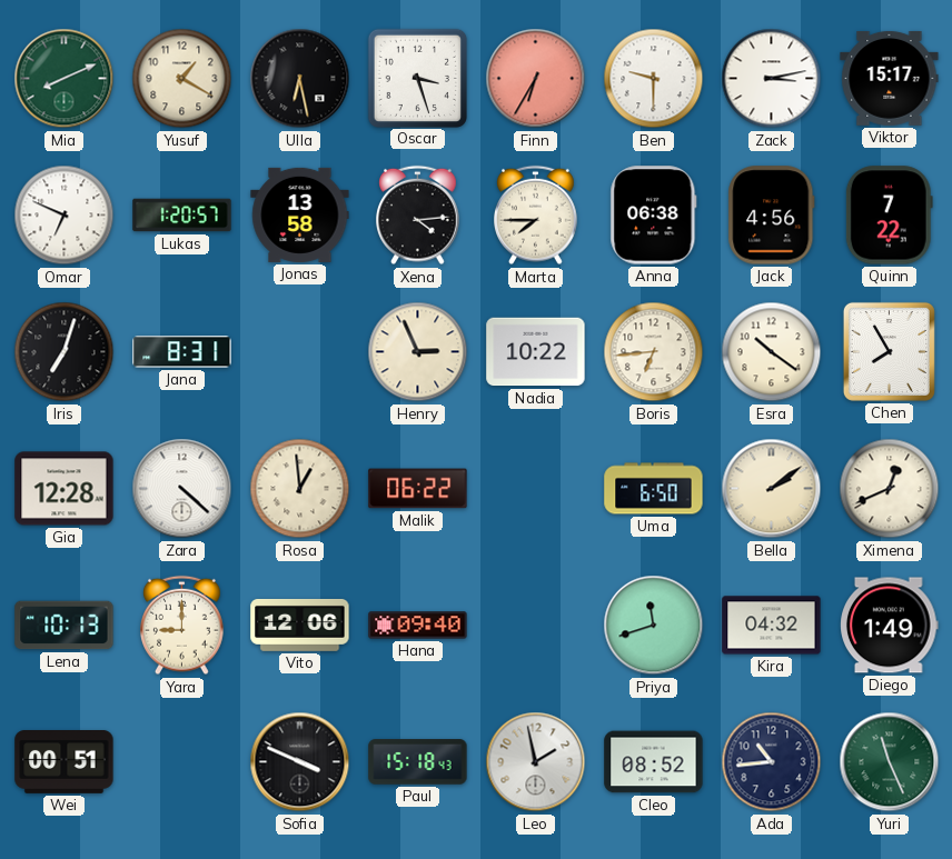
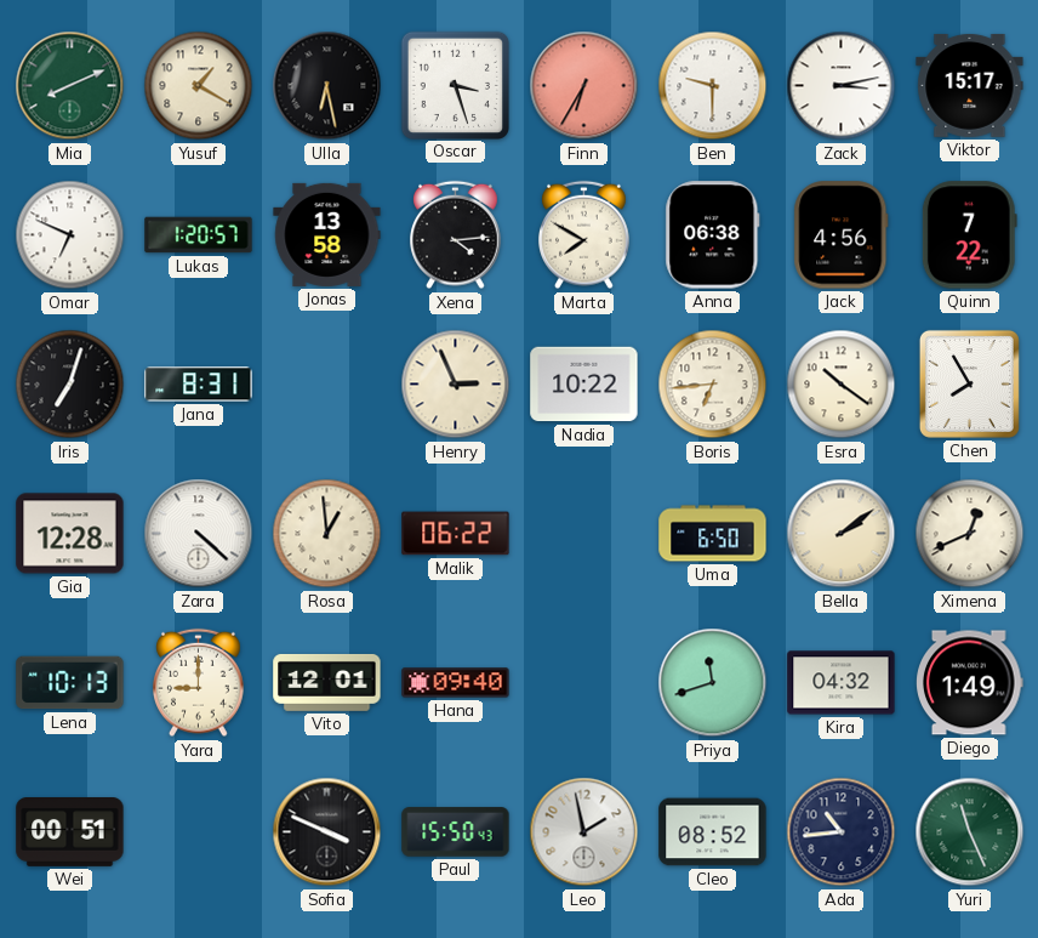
Marta: 7:45 -> 7:50
Vito: 12:06 -> 12:01
Paul: 15:18 -> 15:50
